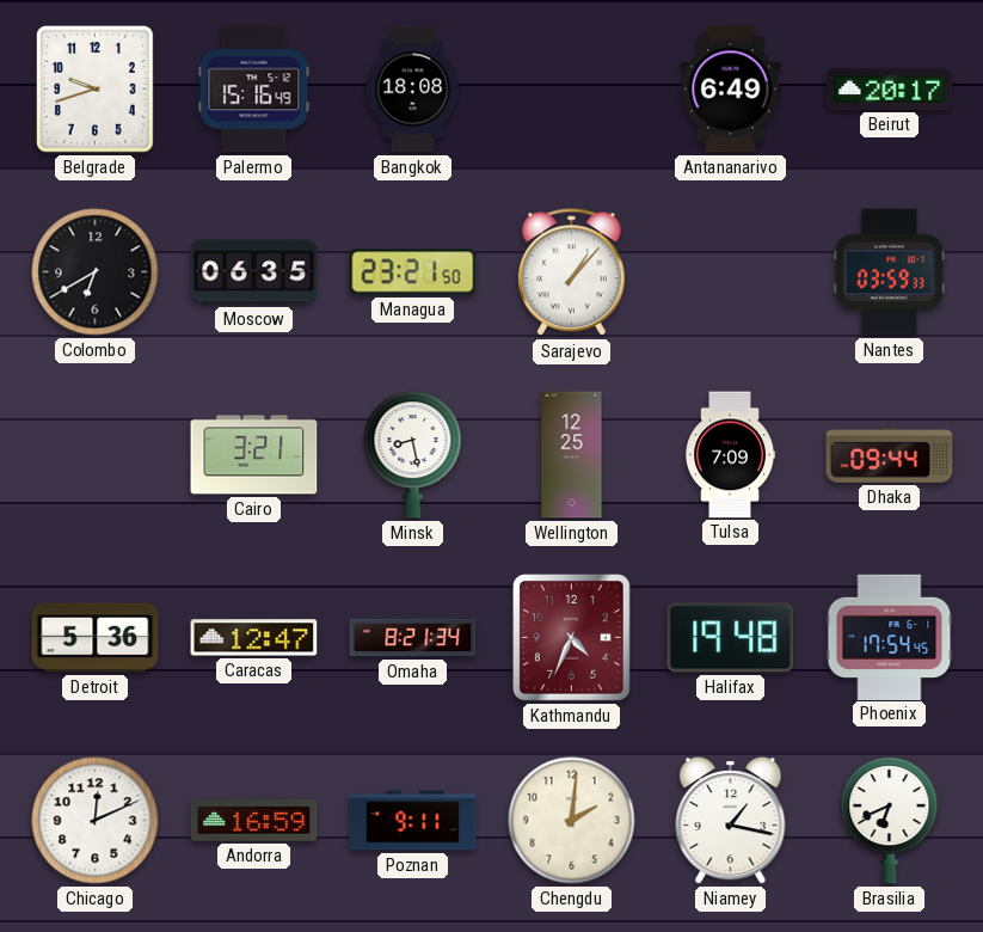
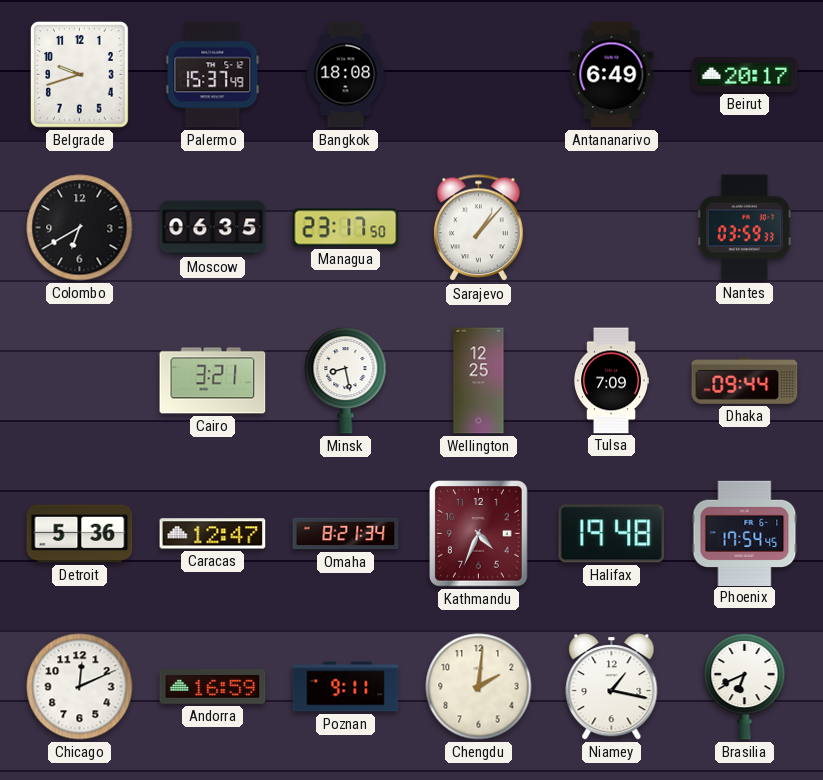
Palermo: 15:16 -> 15:37
Managua: 23:21 -> 23:17
